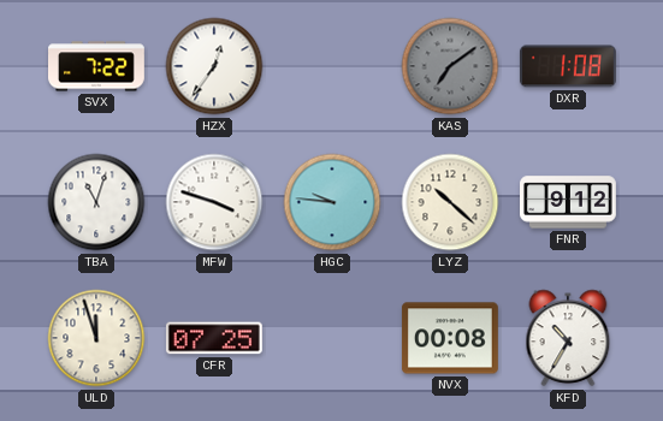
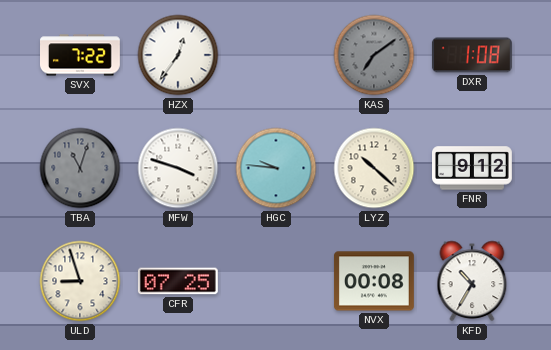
TBA dial: white -> grey
ULD: 11:57 -> 8:57
